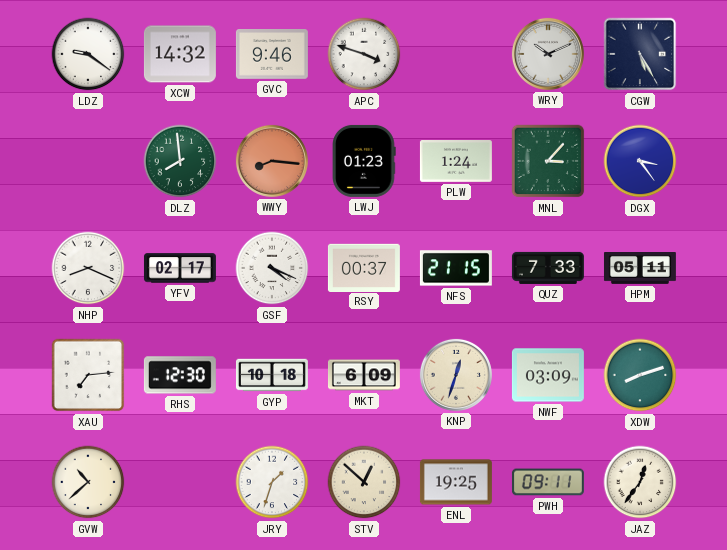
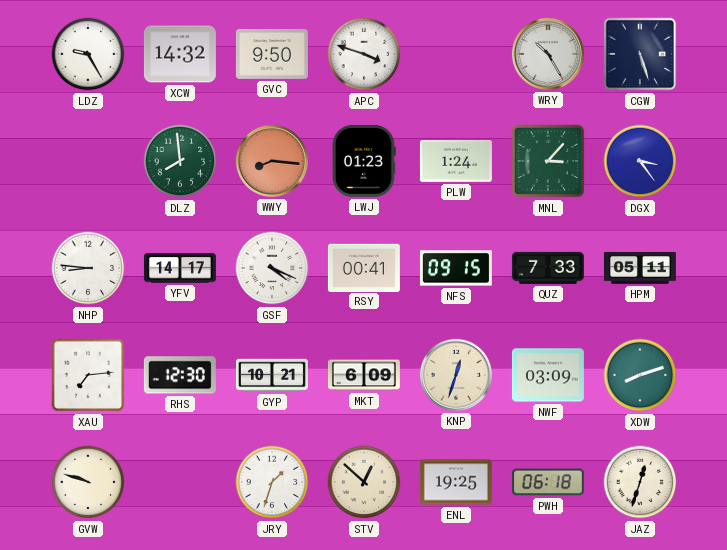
LDZ: 9:21 -> 9:25
GVC: 9:46 -> 9:50
WRY: 10:11 -> 10:25
CGW: 5:25 -> 5:27
NHP: 8:19 -> 8:46
YFV: 02:17 -> 14:17
RSY: 00:37 -> 00:41
NFS: 21:15 -> 09:15
GYP: 10:18 -> 10:21
GVW: 10:38 -> 9:48
PWH: 09:11 -> 06:18
JAZ: 12:36 -> 12:33
